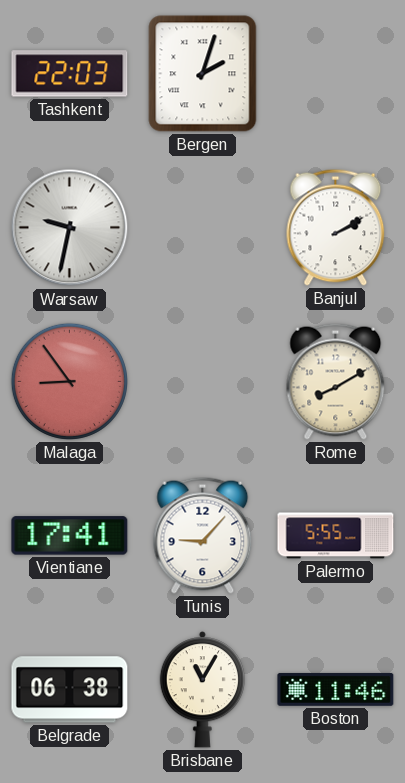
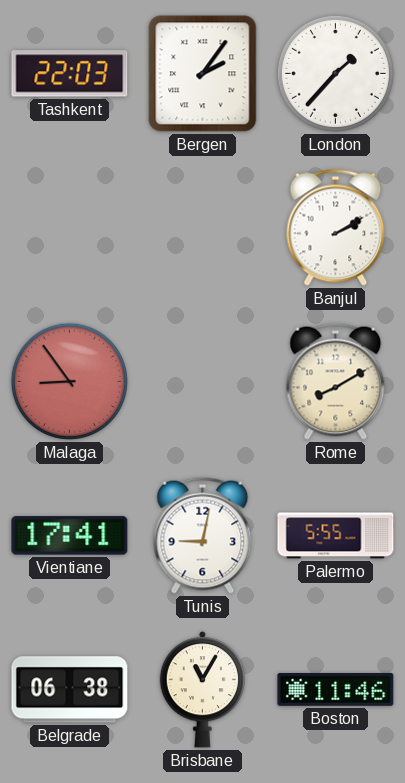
Bergen: 2:03 -> 2:06
London: none -> 1:37
Warsaw: 9:32 -> none
Tunis: 9:07 -> 9:02
